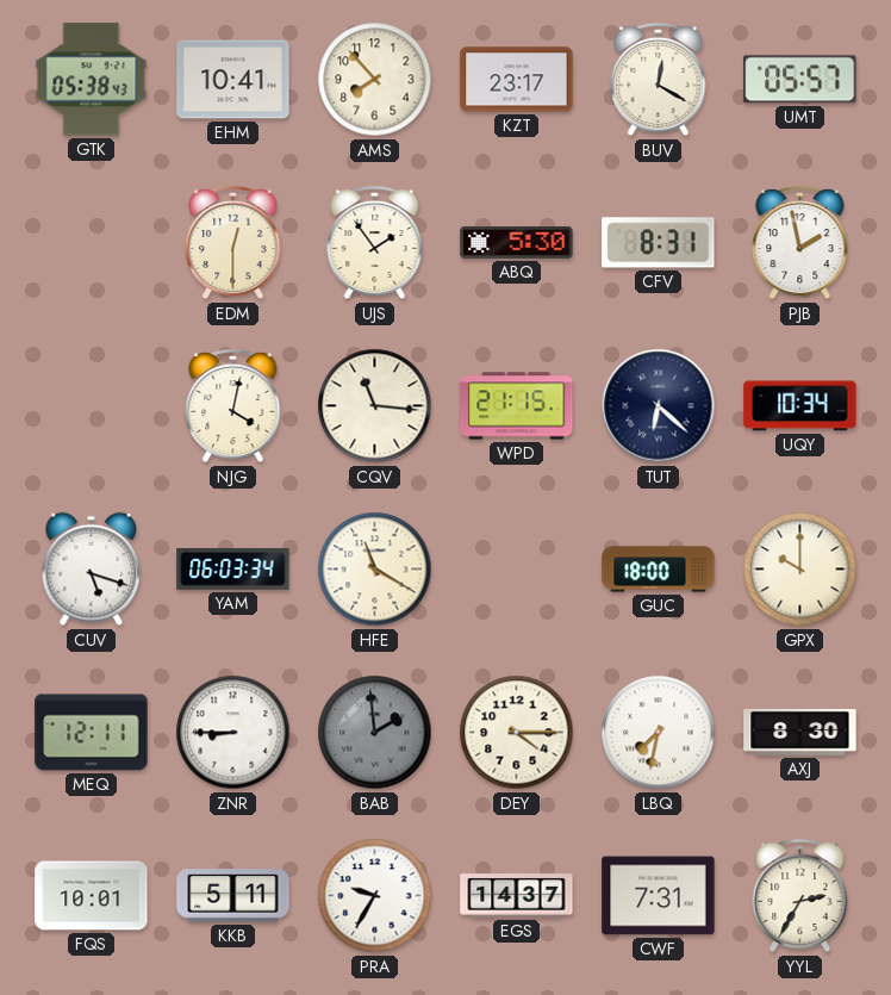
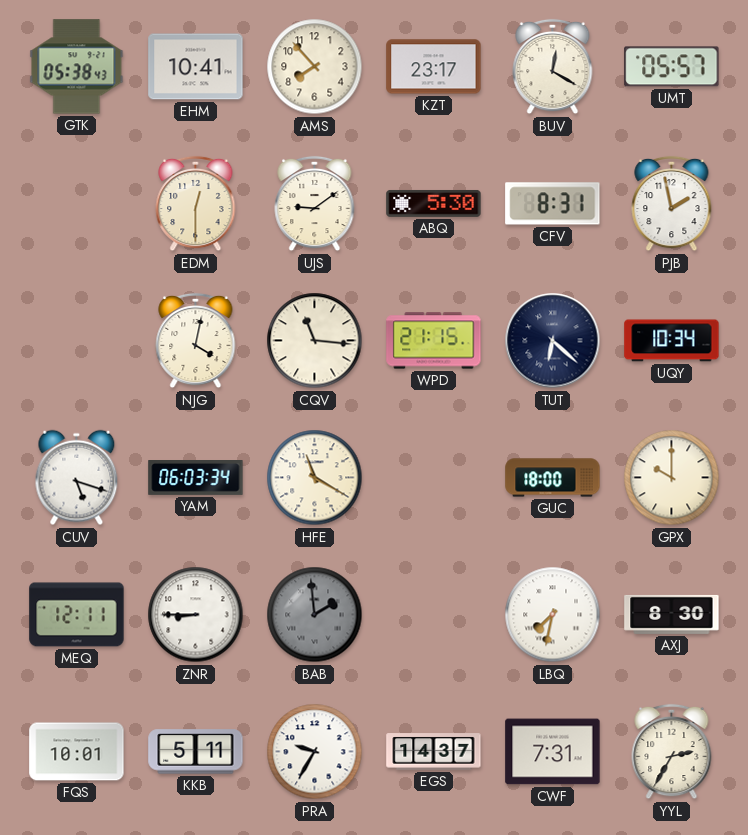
UJS: 1:54 -> 9:09
DEY: 4:15 -> none
